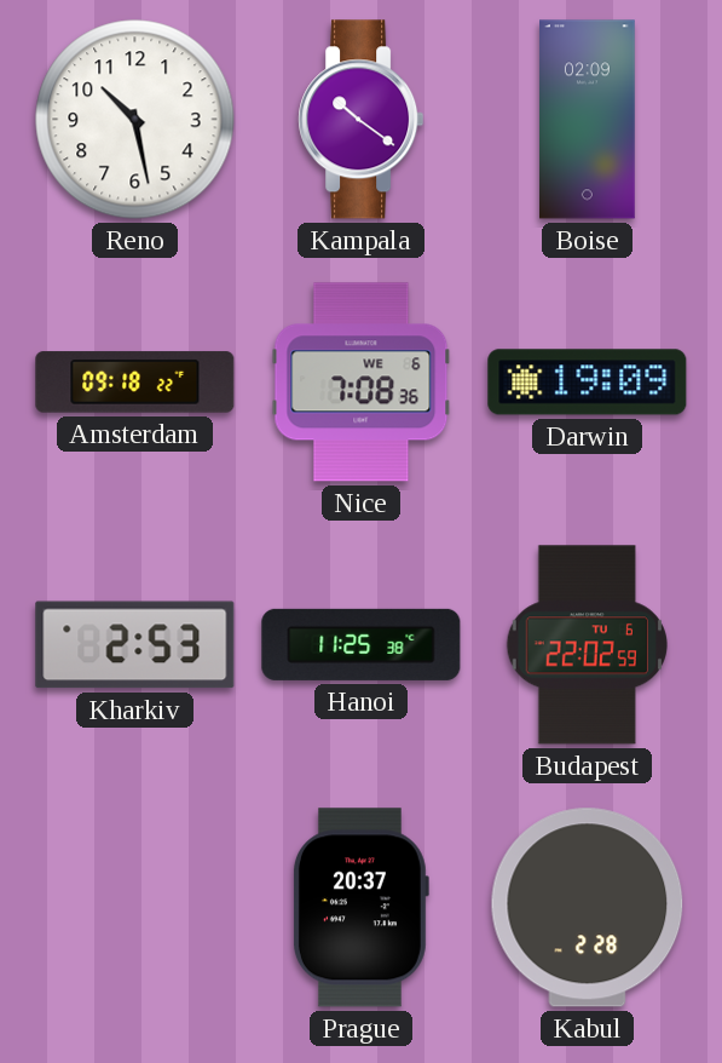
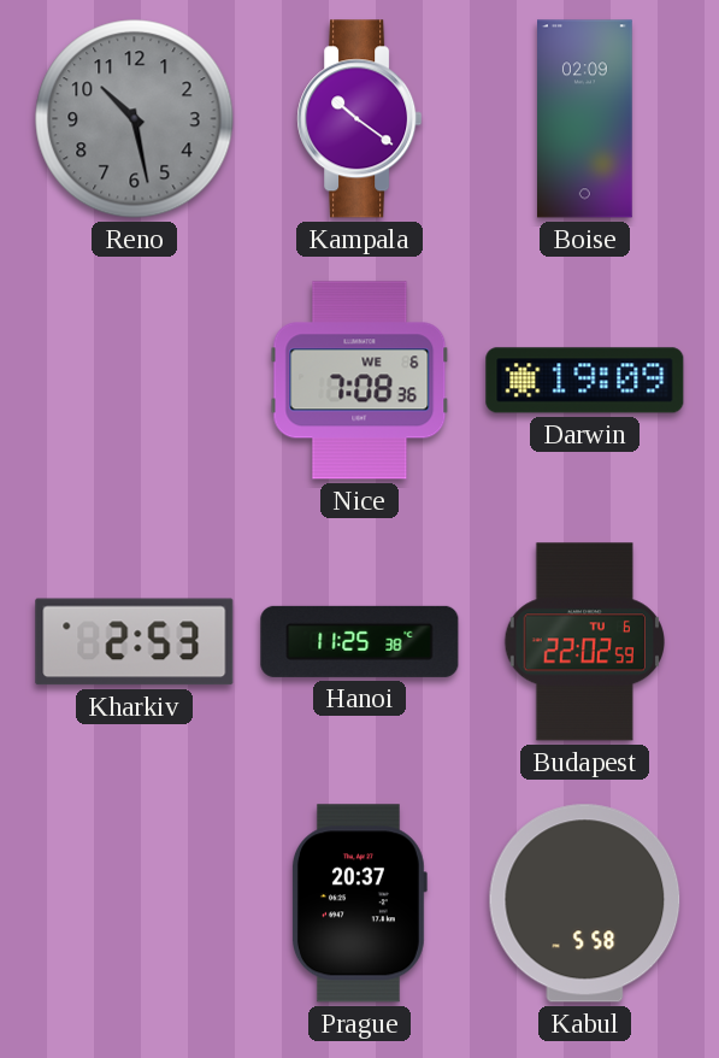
Reno dial: white -> grey
Amsterdam: 09:18 -> none
Kabul: 2:28 -> 5:58
